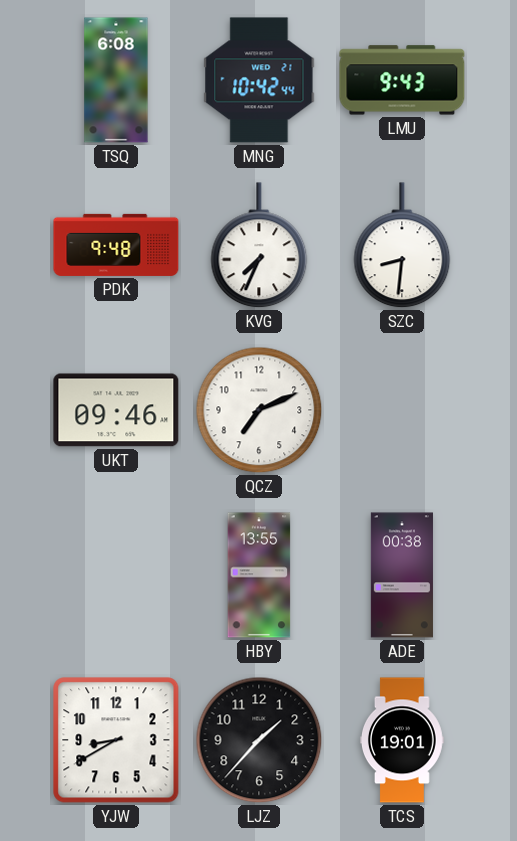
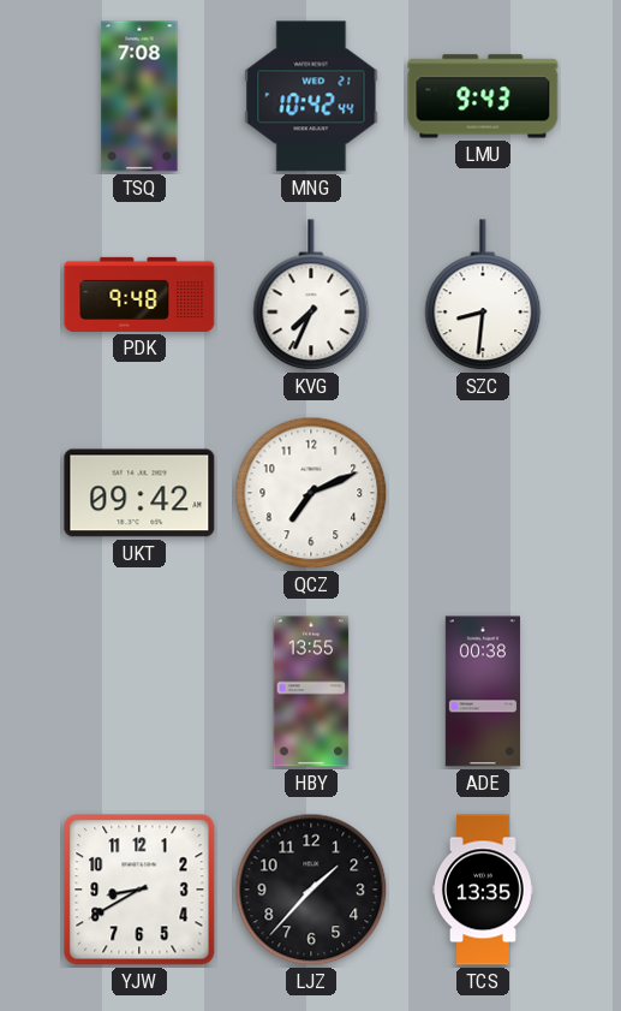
TSQ: 6:08 -> 7:08
UKT: 09:46 -> 09:42
TCS: 19:01 -> 13:35
